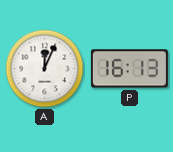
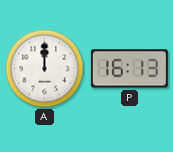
A: 12:04 -> 12:00
